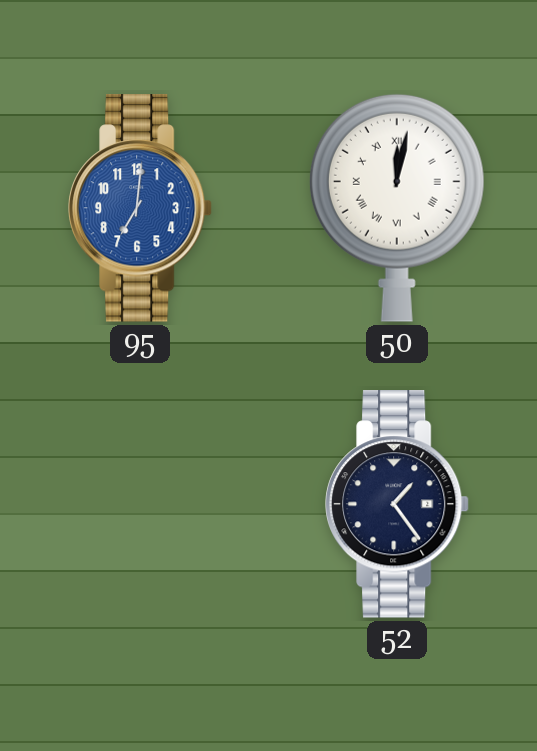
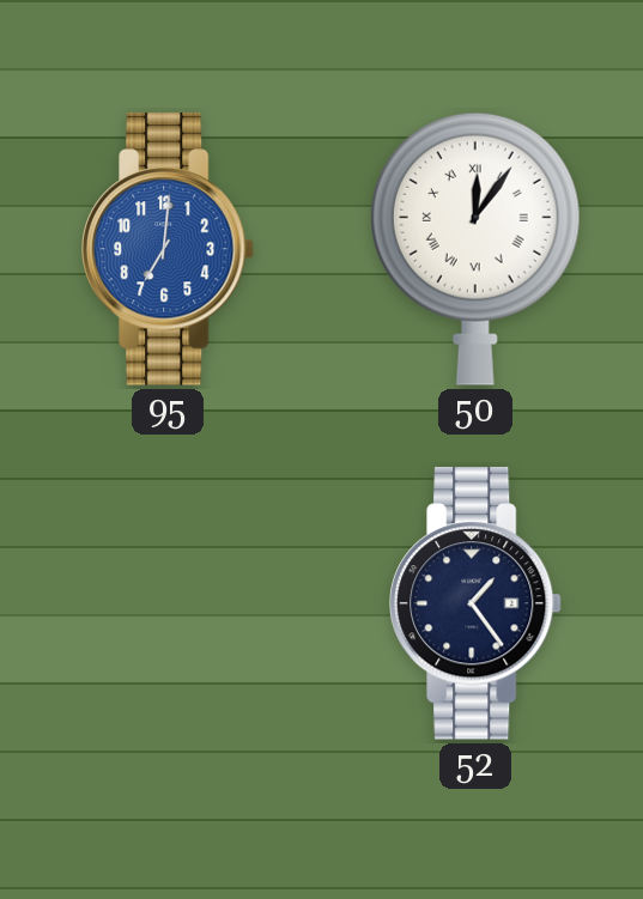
50: 12:02 -> 12:06
